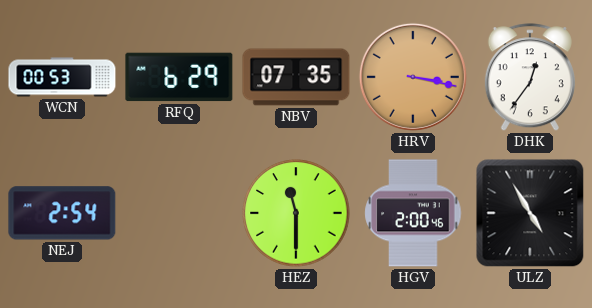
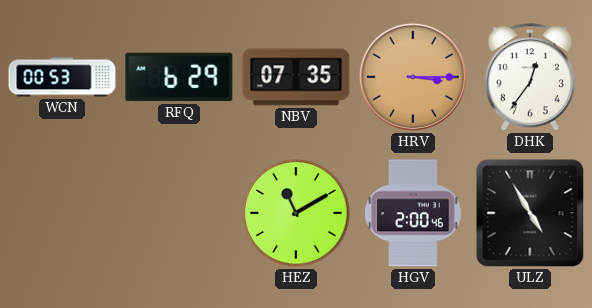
HRV: 3:17 -> 3:15
NEJ: 2:54 -> none
HEZ: 11:30 -> 11:10
